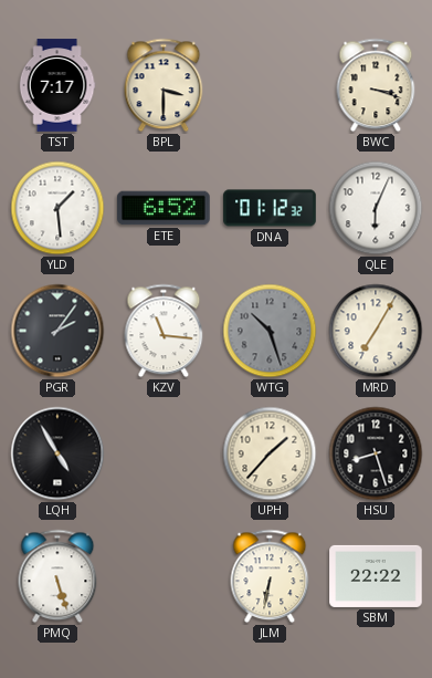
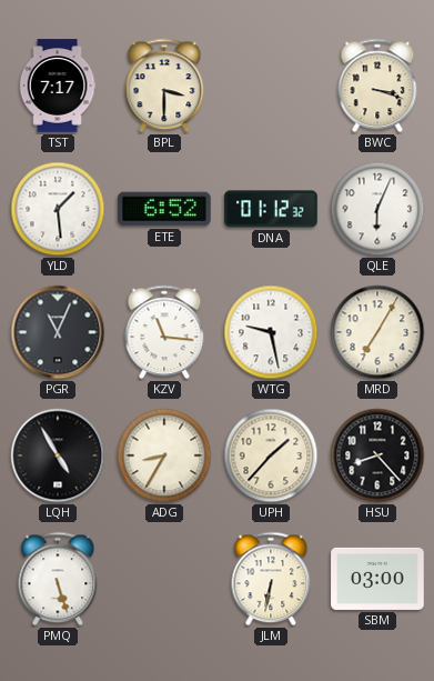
PGR: 2:06 -> 11:04
WTG: 10:27 -> 9:28
WTG dial: grey -> white
ADG: none -> 8:35
HSU: 8:27 -> 8:23
SBM: 22:22 -> 03:00
